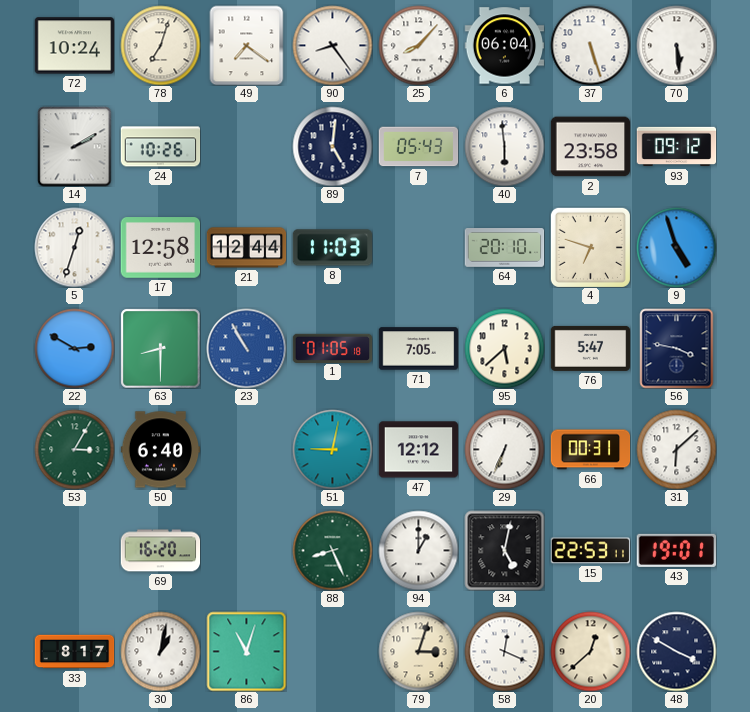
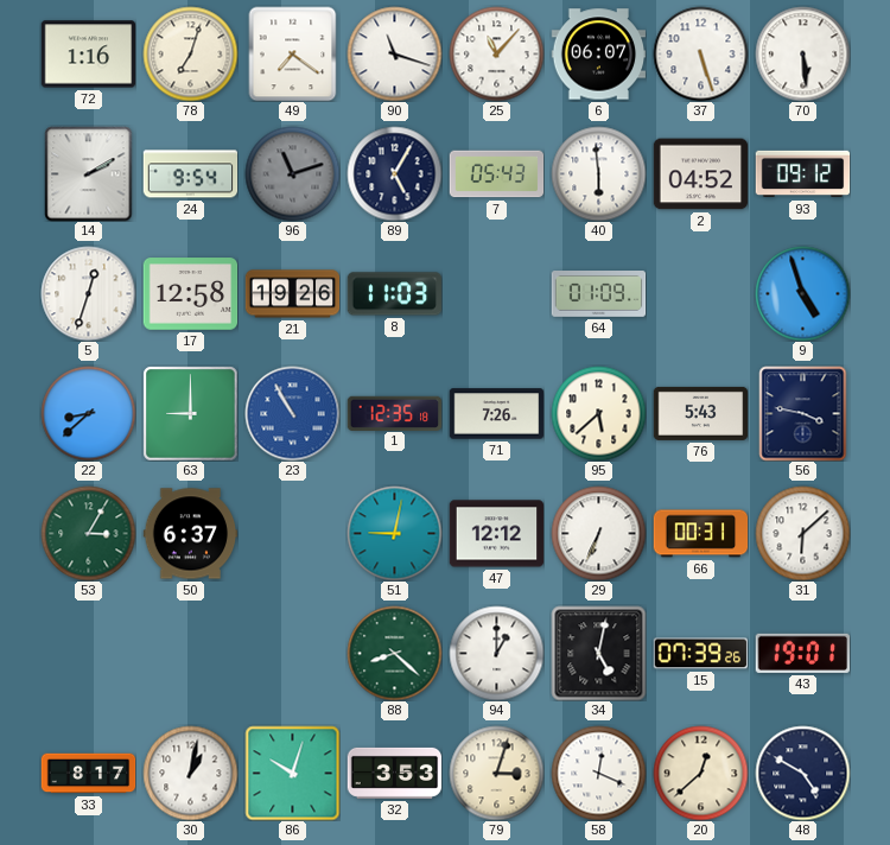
72: 10:24 -> 1:16
90: 8:24 -> 11:18
25: 8:07 -> 11:07
6: 06:04 -> 06:07
24: 10:26 -> 9:54
96: none -> 11:12
89: 5:01 -> 5:05
2: 23:58 -> 04:52
21: 12:44 -> 19:26
64: 20:10 -> 01:09
4: 6:48 -> none
22: 2:50 -> 8:38
63: 8:30 -> 9:00
1: 01:05 -> 12:35
71: 7:05 -> 7:26
76: 5:47 -> 5:43
50: 6:40 -> 6:37
69: 16:20 -> none
88: 8:26 -> 8:22
15: 22:53 -> 07:39
86: 11:03 -> 10:03
32: none -> 3:53
48: 3:50 -> 4:50
